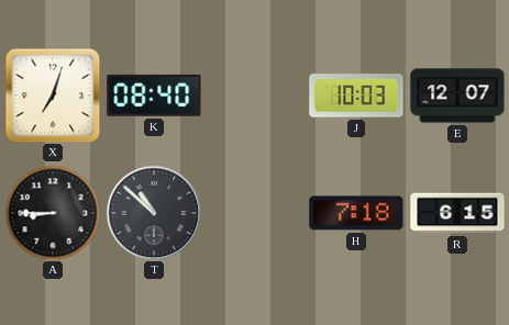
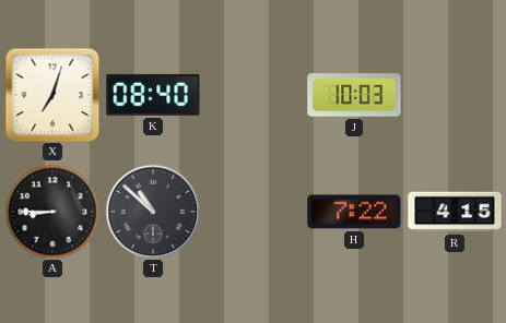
E: 12:07 -> none
H: 7:18 -> 7:22
R: 6:15 -> 4:15
